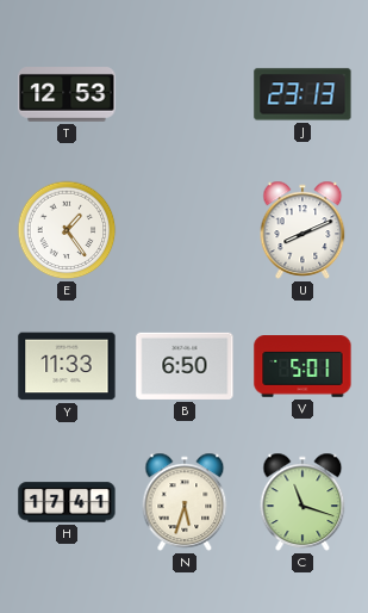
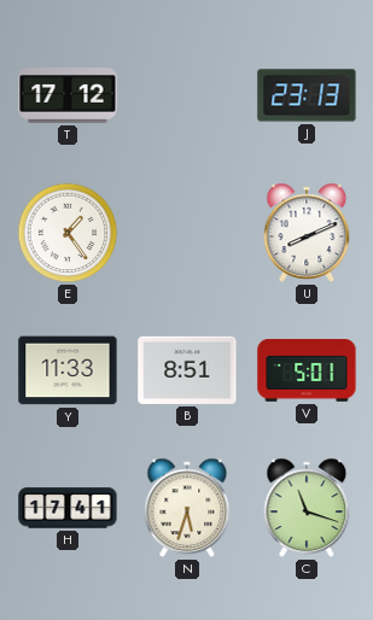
T: 12:53 -> 17:12
B: 6:50 -> 8:51
